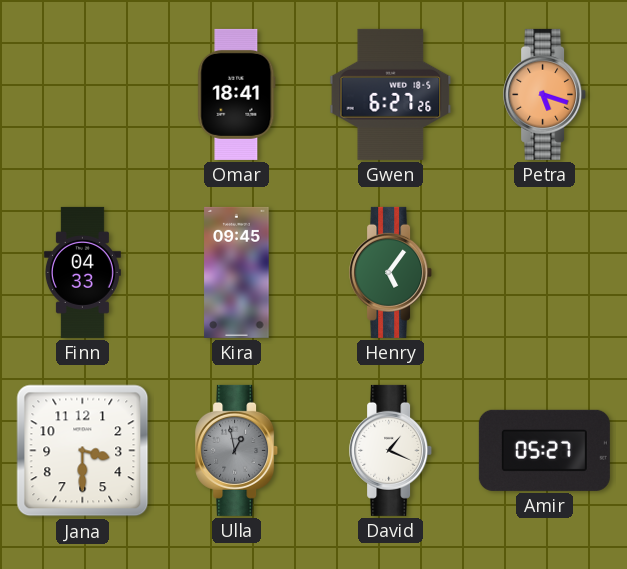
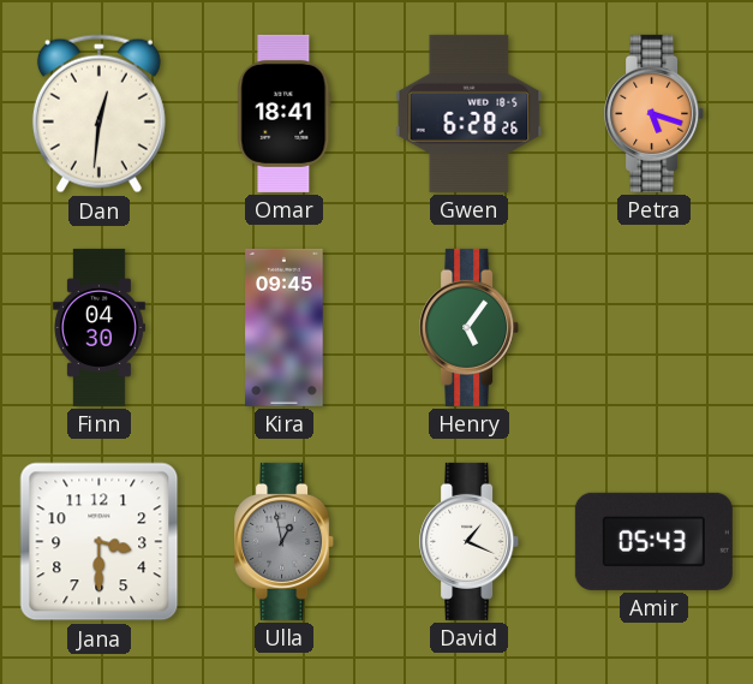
Dan: none -> 12:31
Gwen: 6:27 -> 6:28
Finn: 04:33 -> 04:30
Amir: 05:27 -> 05:43
